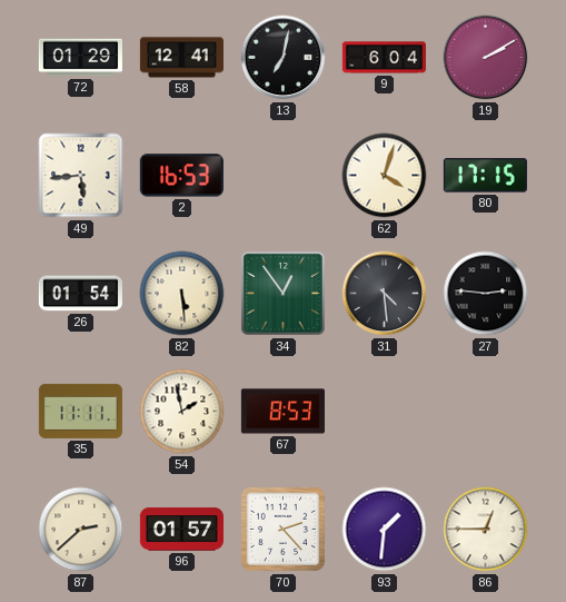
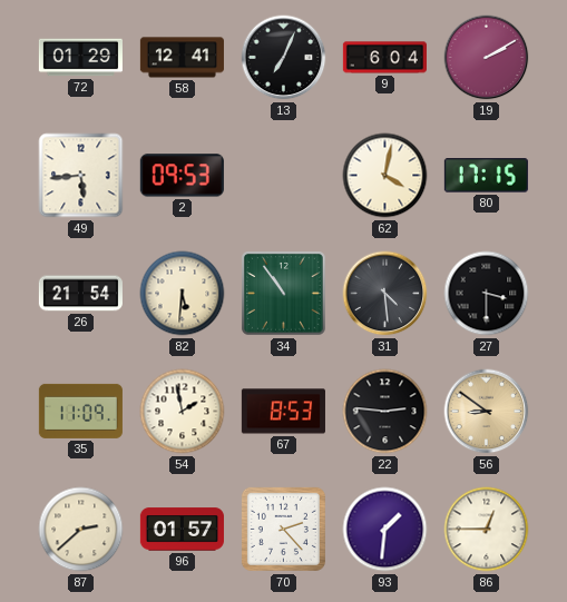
13: 7:02 -> 7:04
2: 16:53 -> 09:53
62: 4:03 -> 4:02
26: 01:54 -> 21:54
82: 5:29 -> 5:31
34: 12:54 -> 10:54
27: 2:46 -> 3:30
35: 11:11 -> 11:09
22: none -> 2:46
56: none -> 8:51
